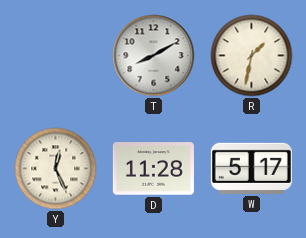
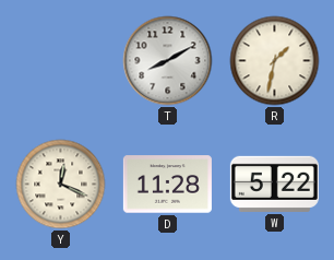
Y: 12:26 -> 12:19
W: 5:17 -> 5:22
